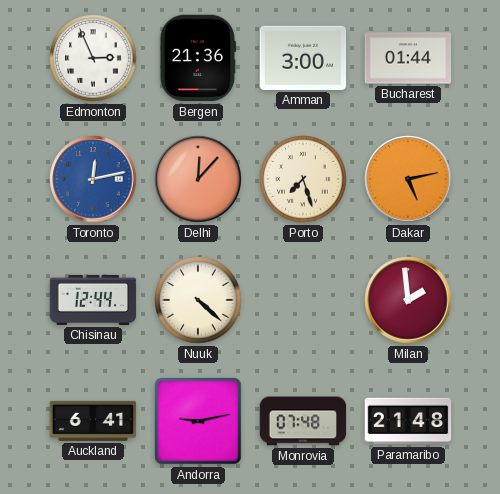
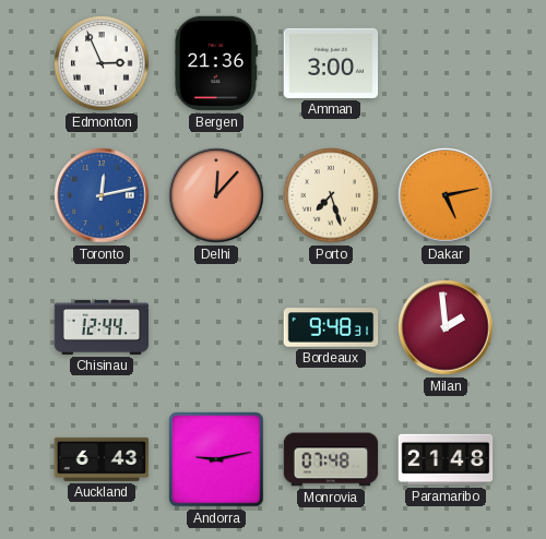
Bucharest: 01:44 -> none
Nuuk: 4:22 -> none
Bordeaux: none -> 9:48
Auckland: 6:41 -> 6:43
